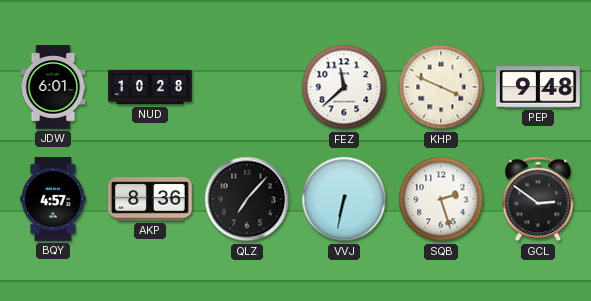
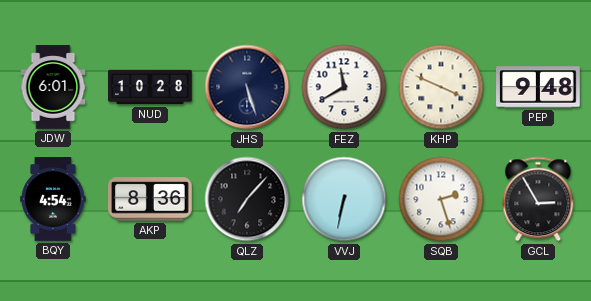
JHS: none -> 5:27
FEZ: 11:38 -> 11:40
BQY: 4:57 -> 4:54
GCL: 2:51 -> 2:55
